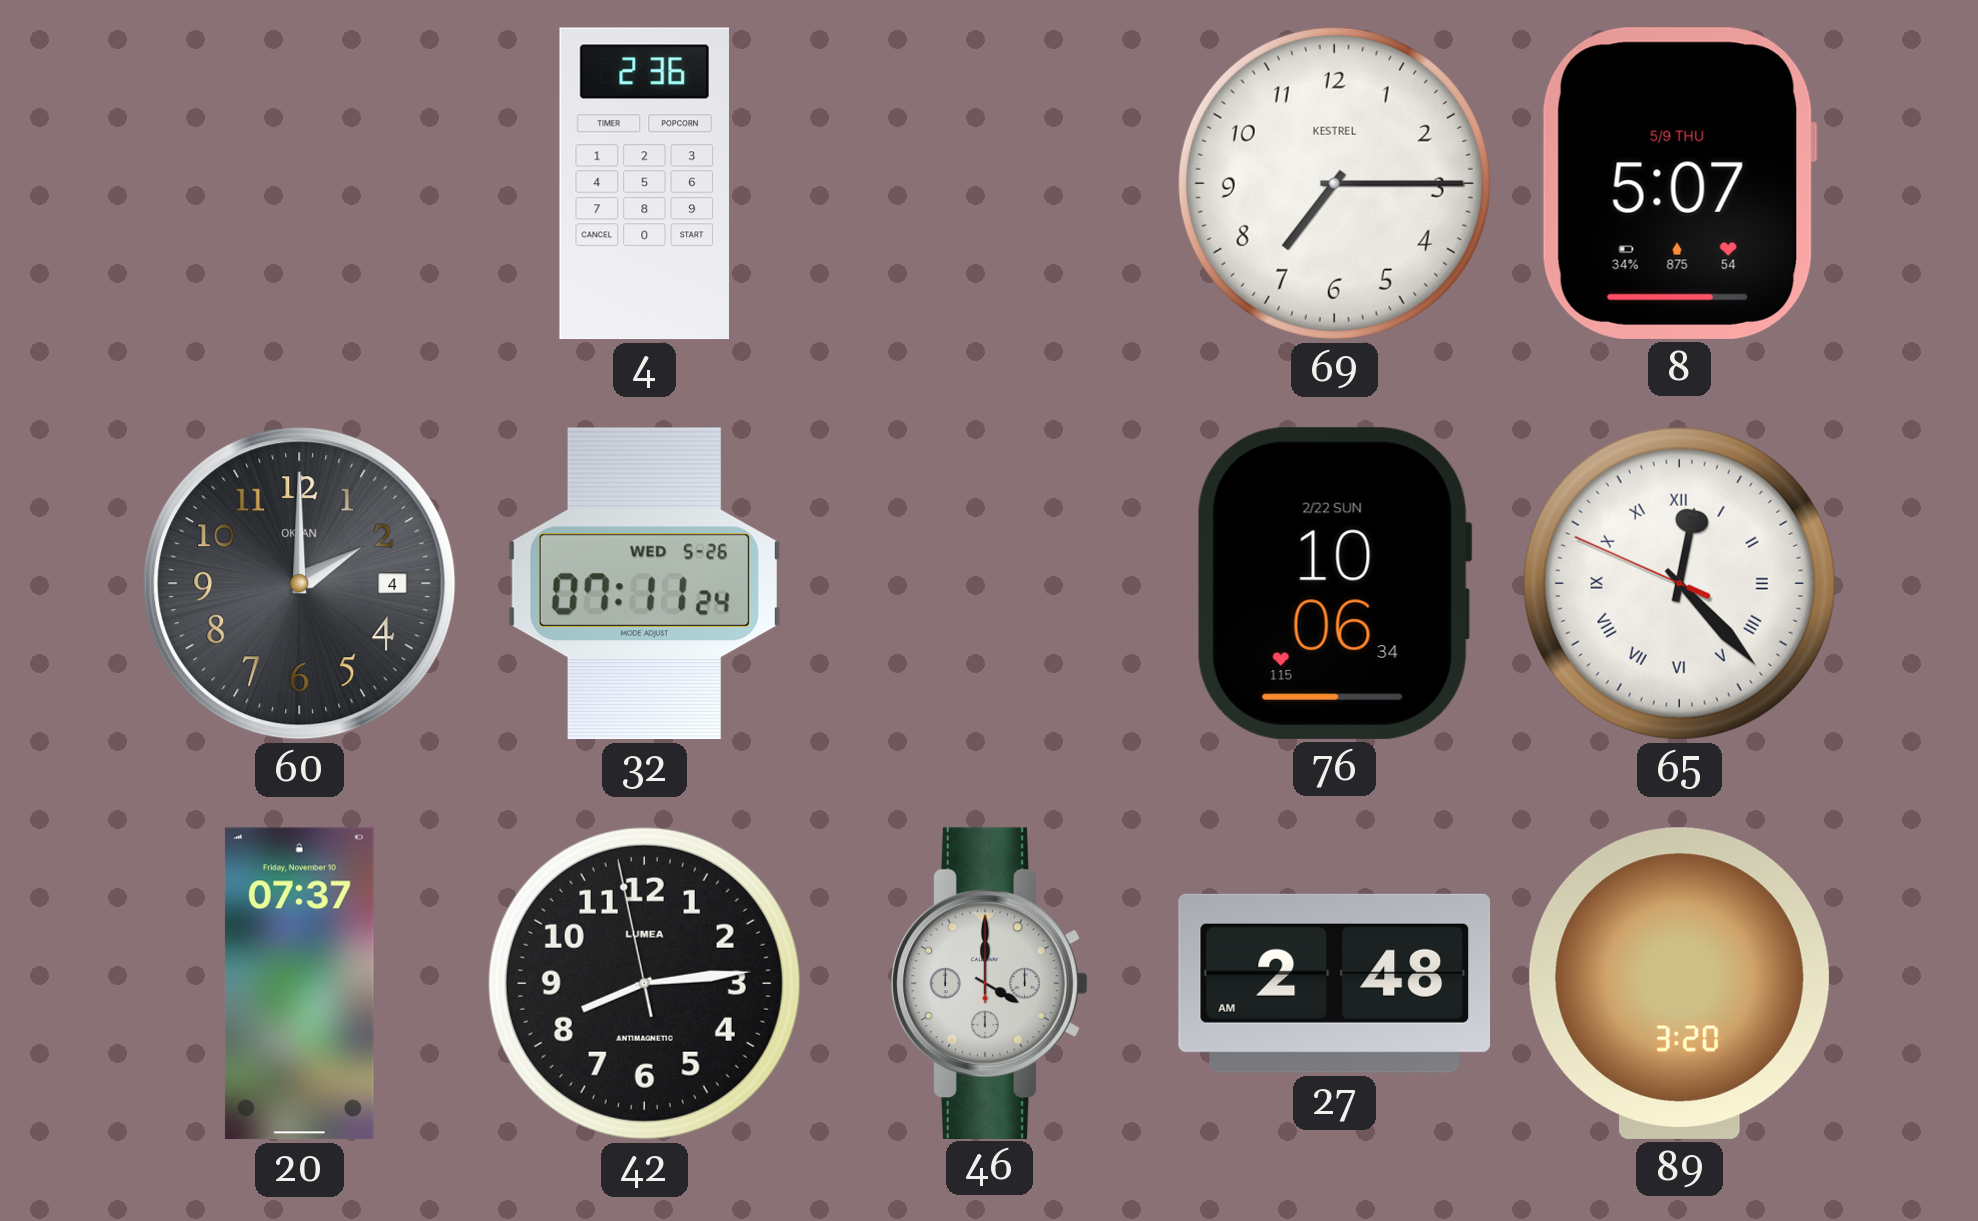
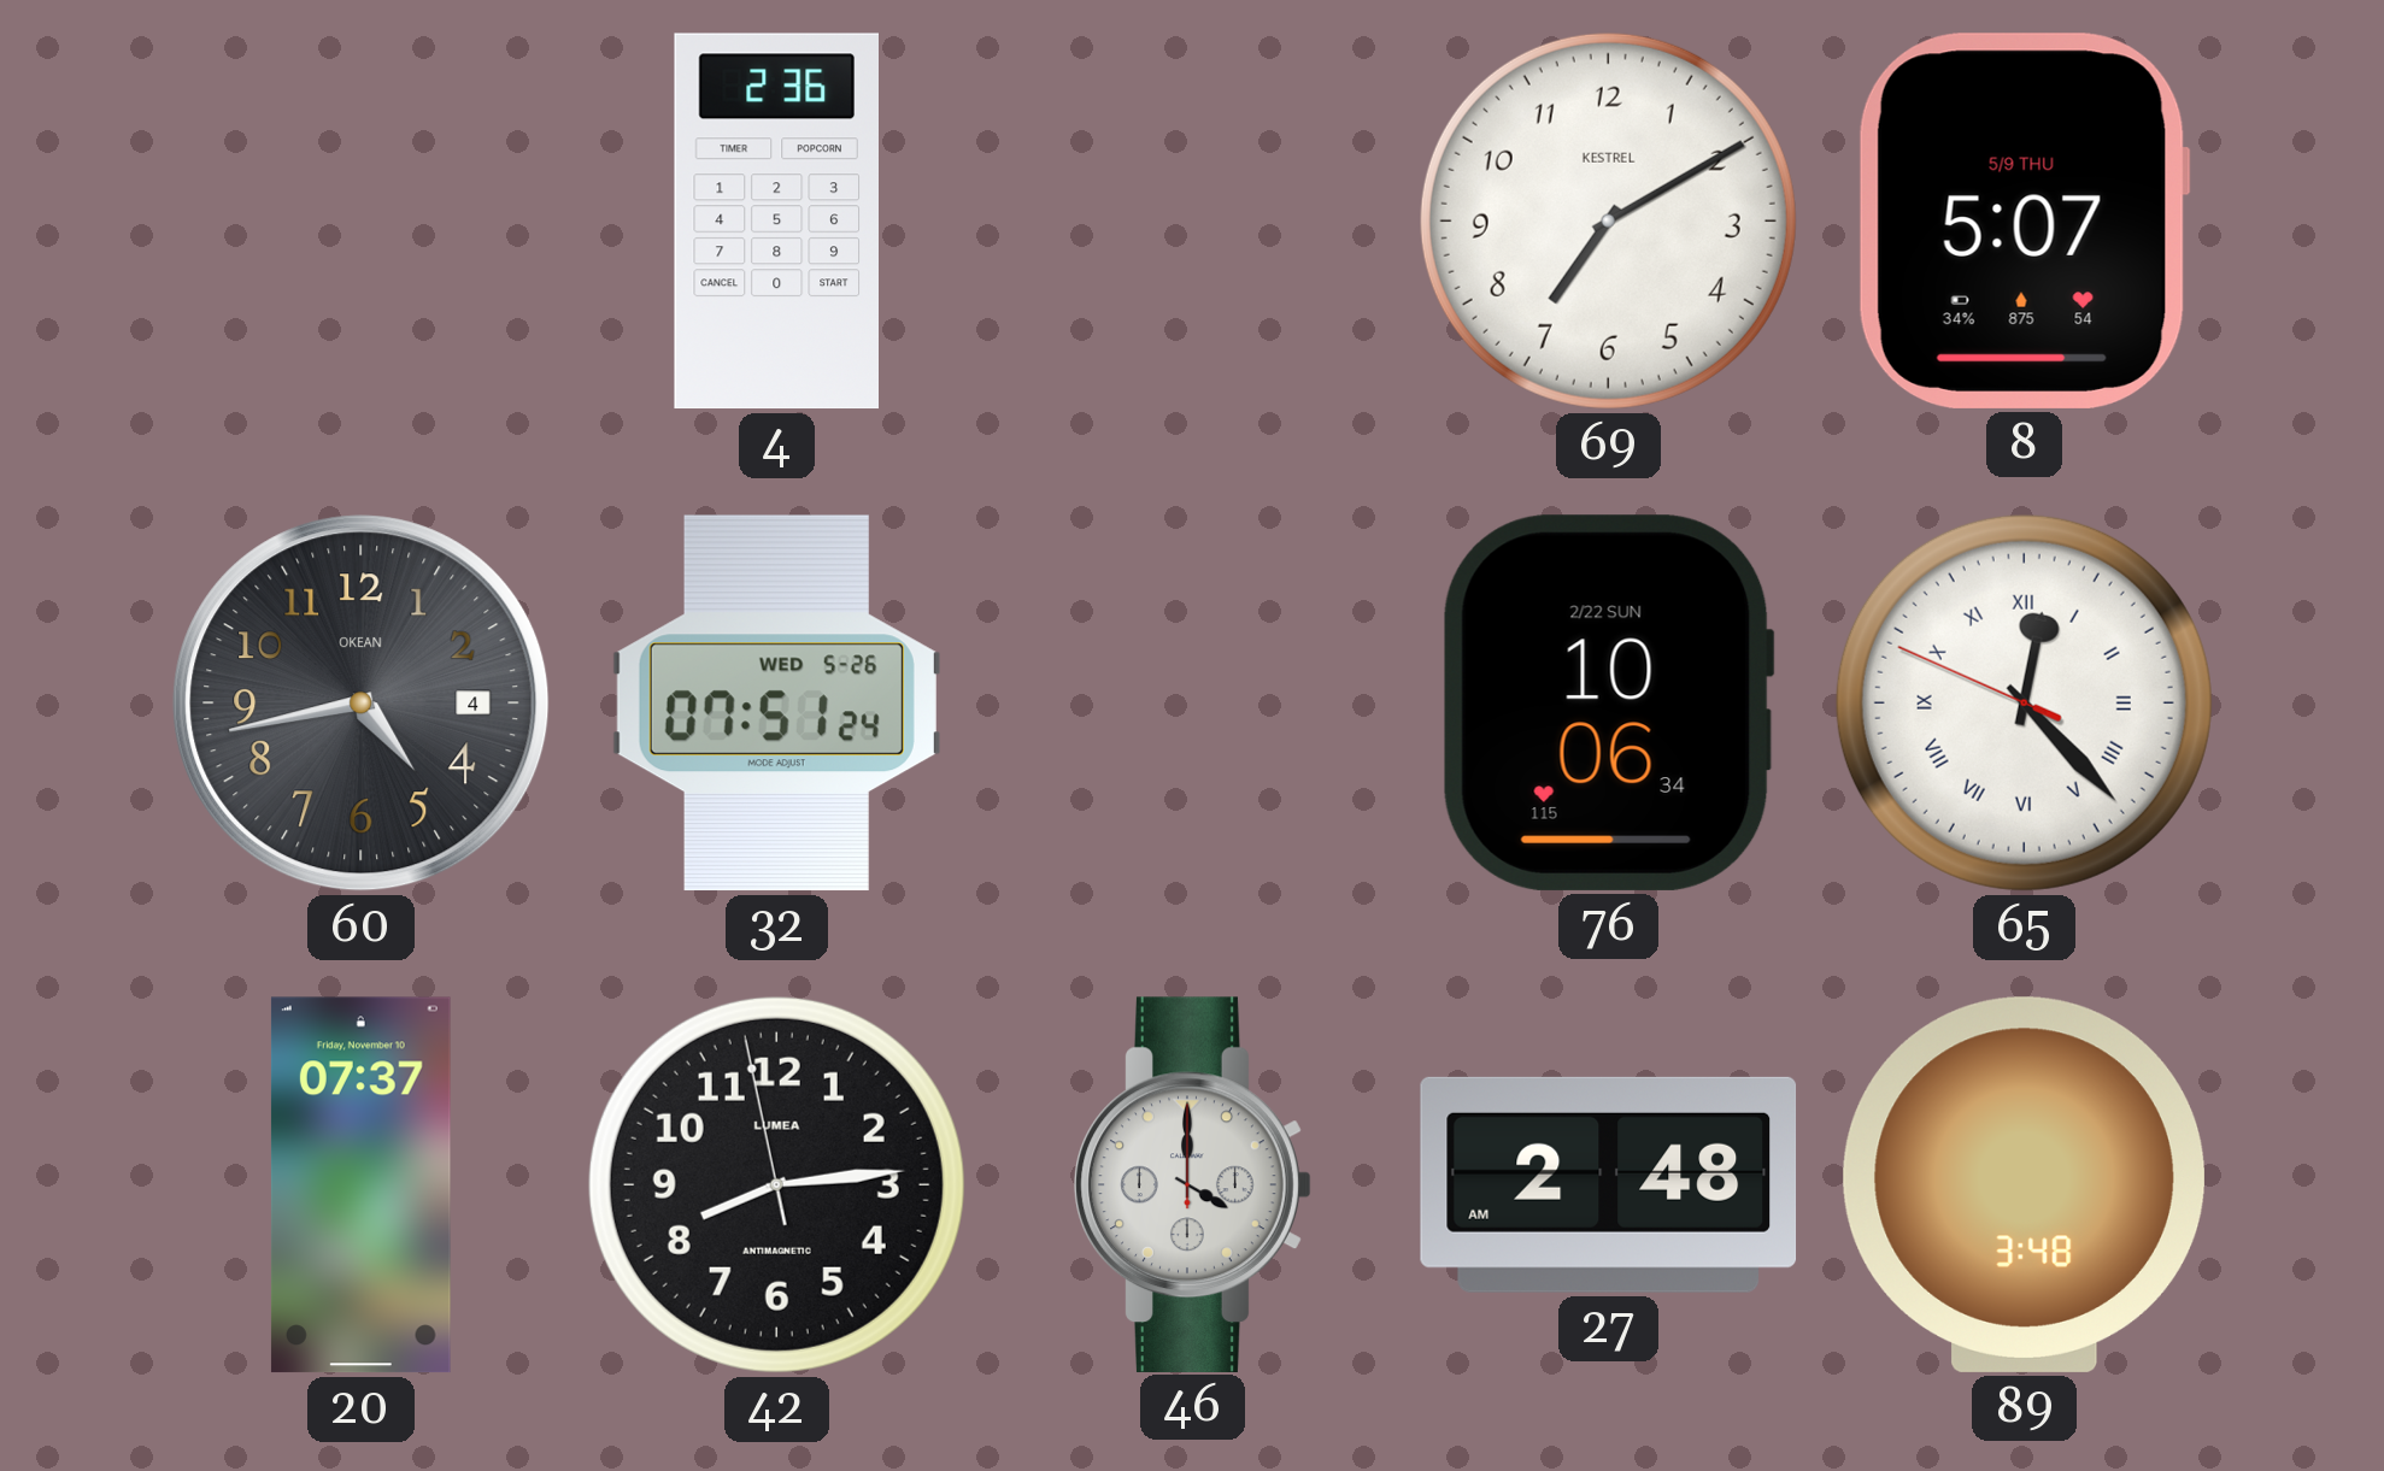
69: 7:15 -> 7:10
60: 2:00 -> 4:43
32: 07:11 -> 07:51
89: 3:20 -> 3:48
